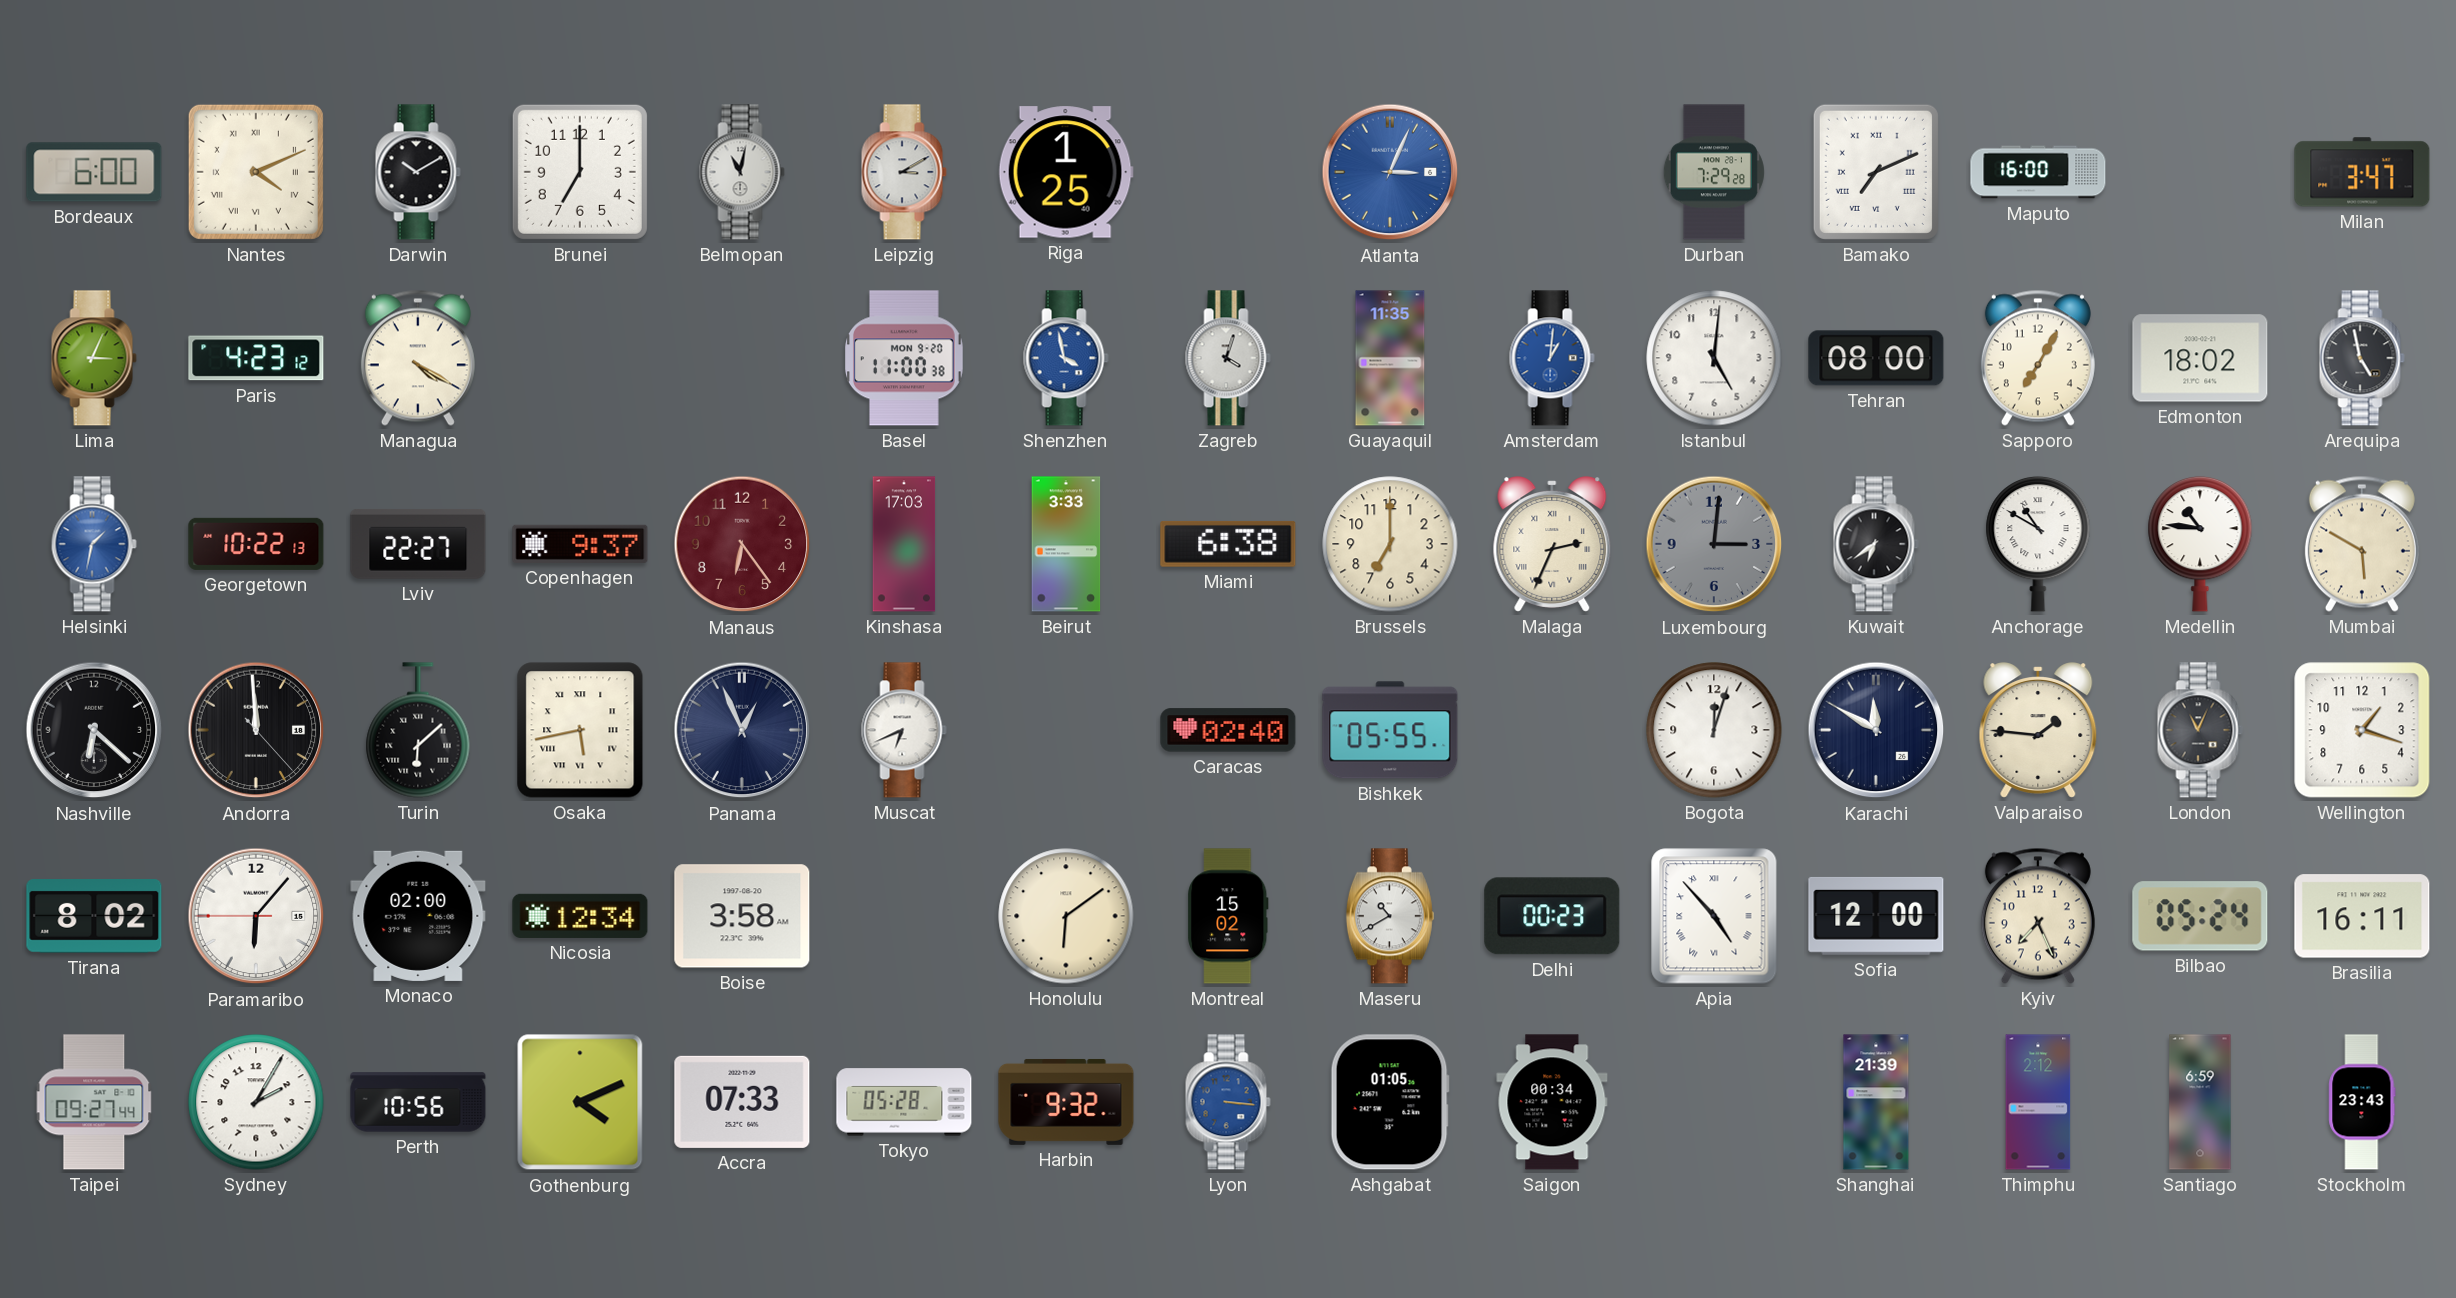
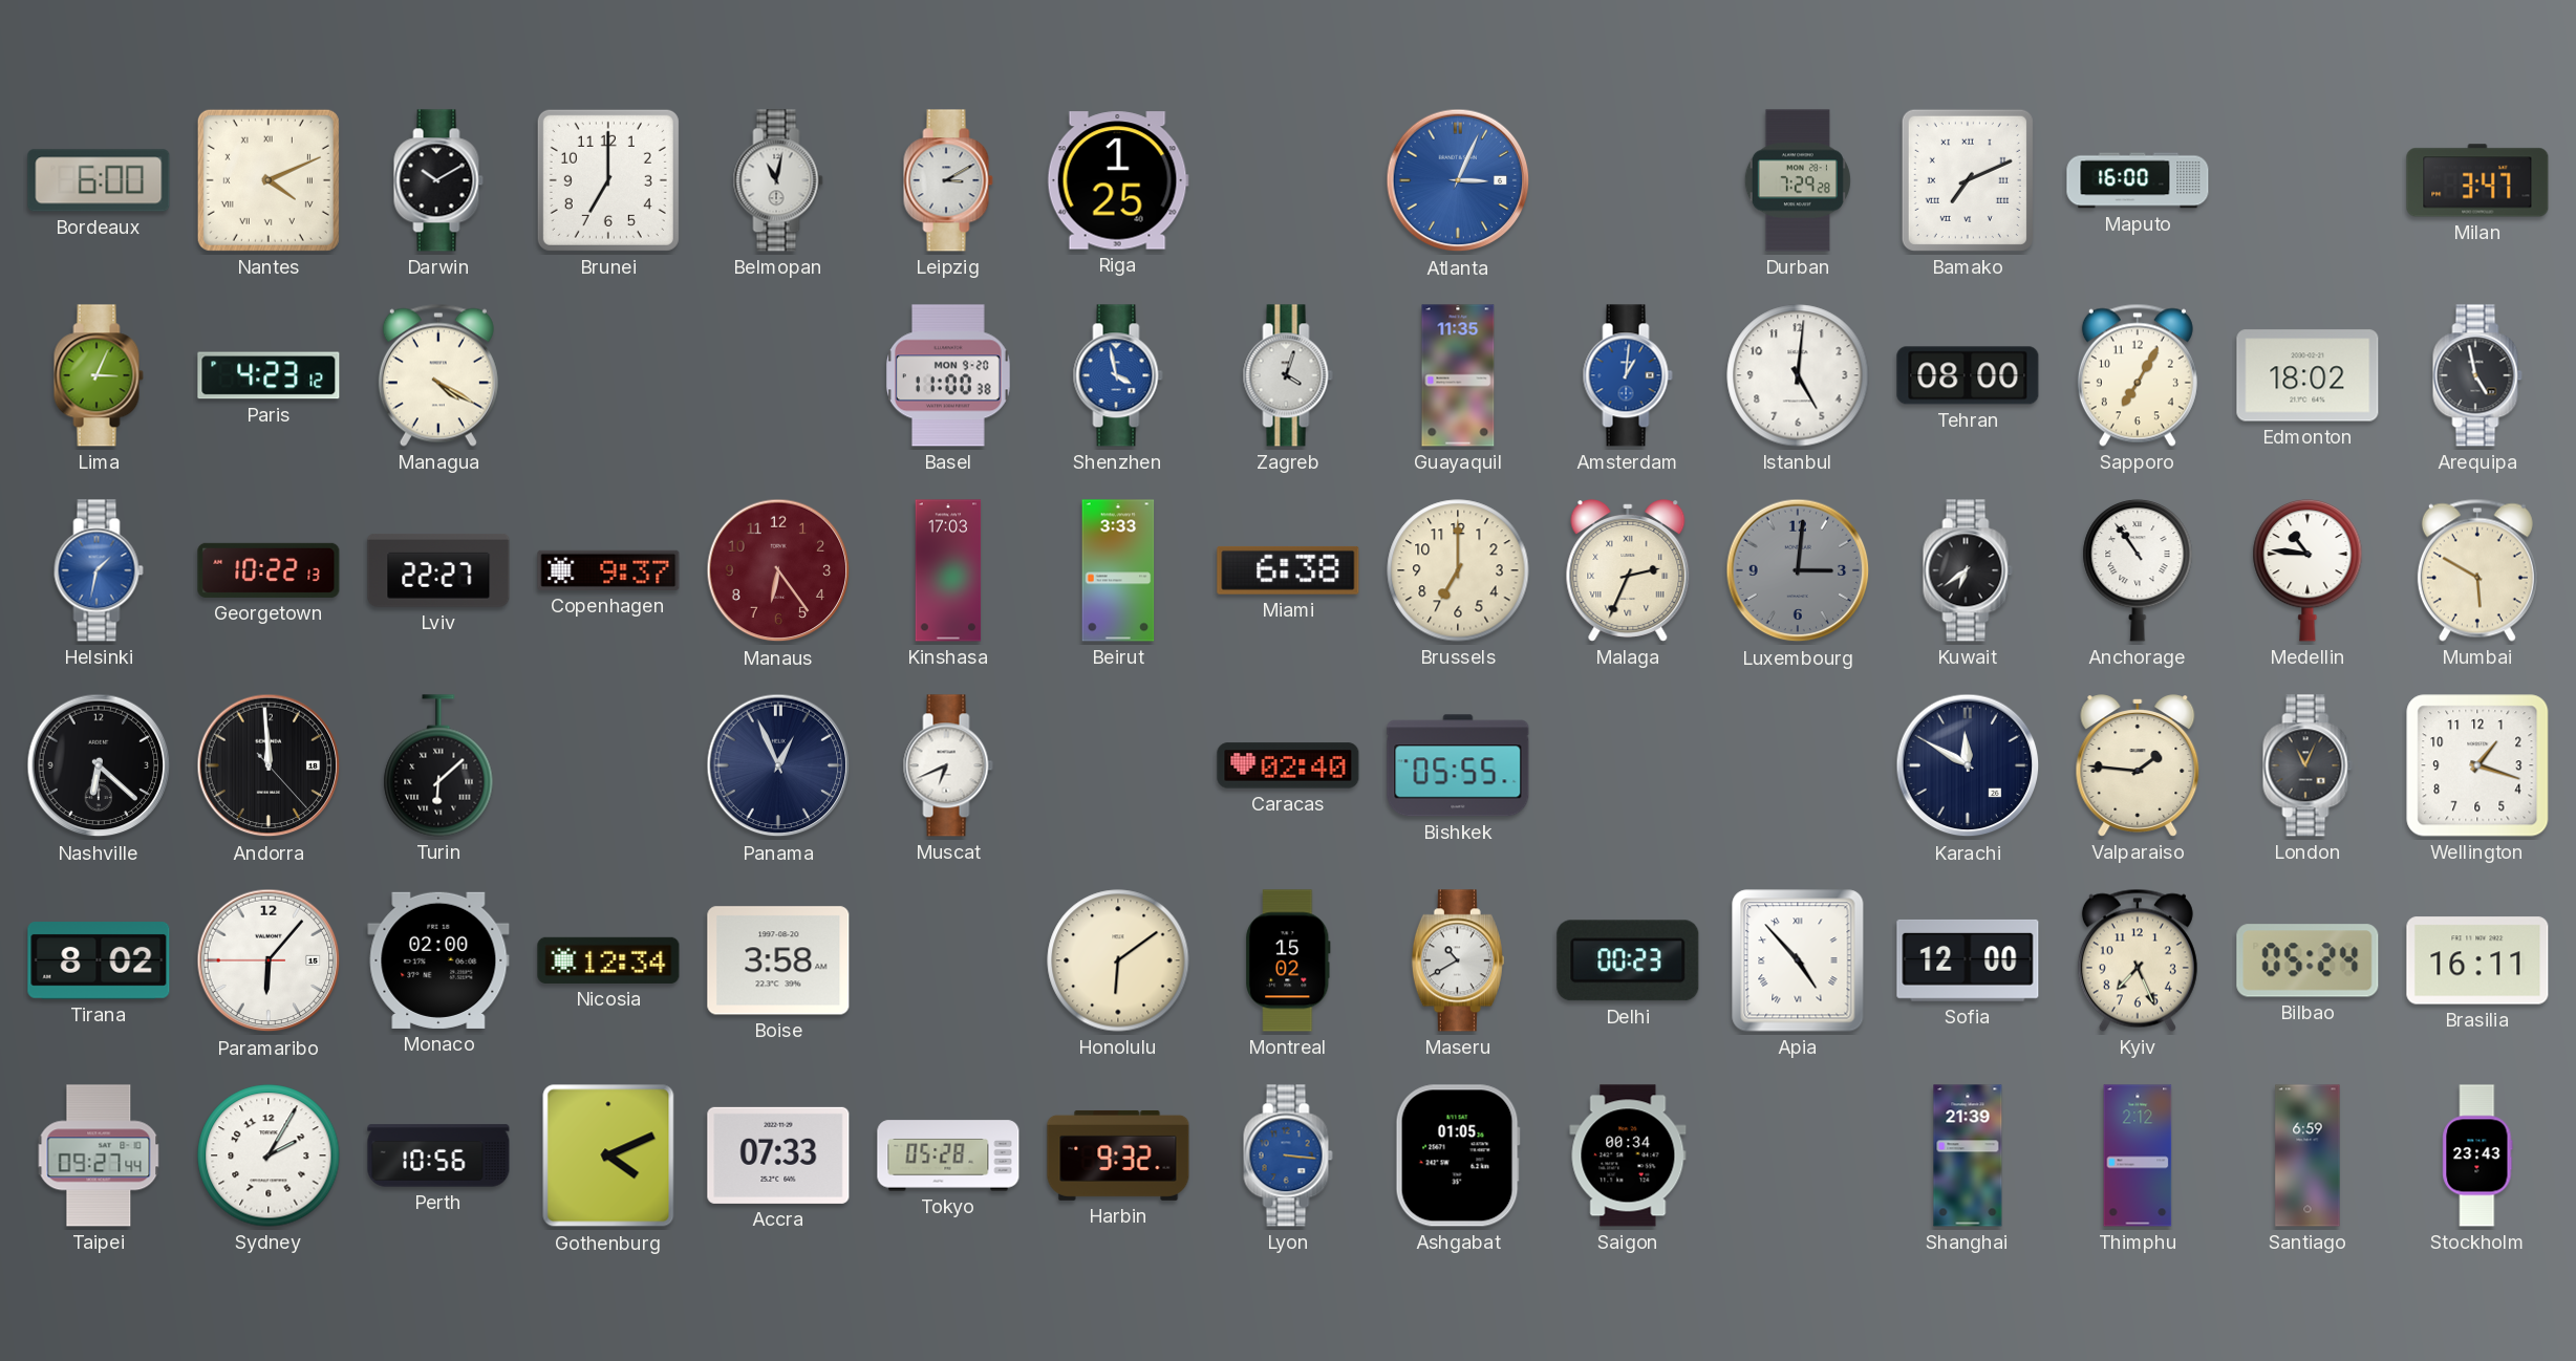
Anchorage: 10:50 -> 10:54
Osaka: 5:43 -> none
Bogota: 12:03 -> none
